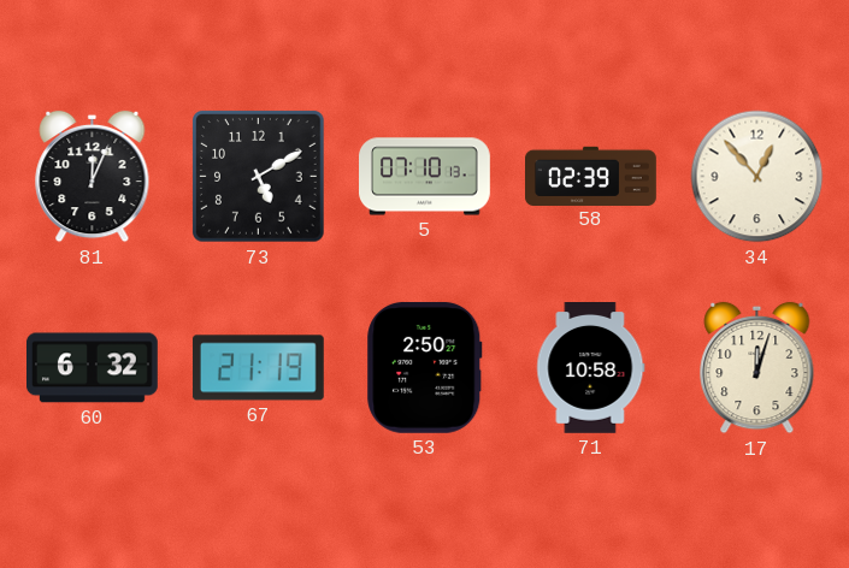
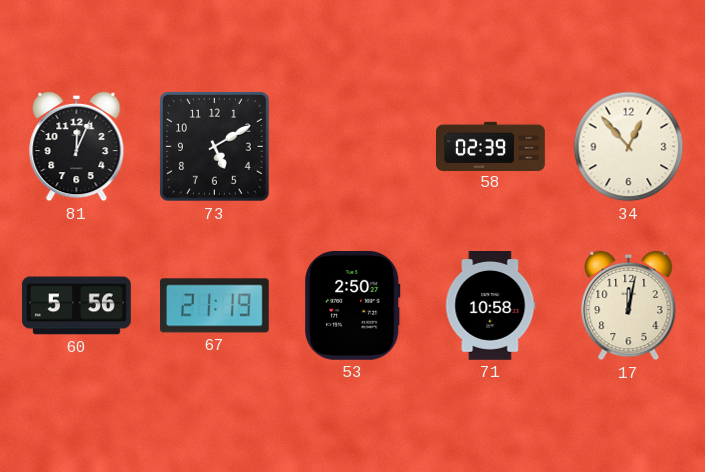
5: 07:10 -> none
60: 6:32 -> 5:56
17: 12:03 -> 12:02
